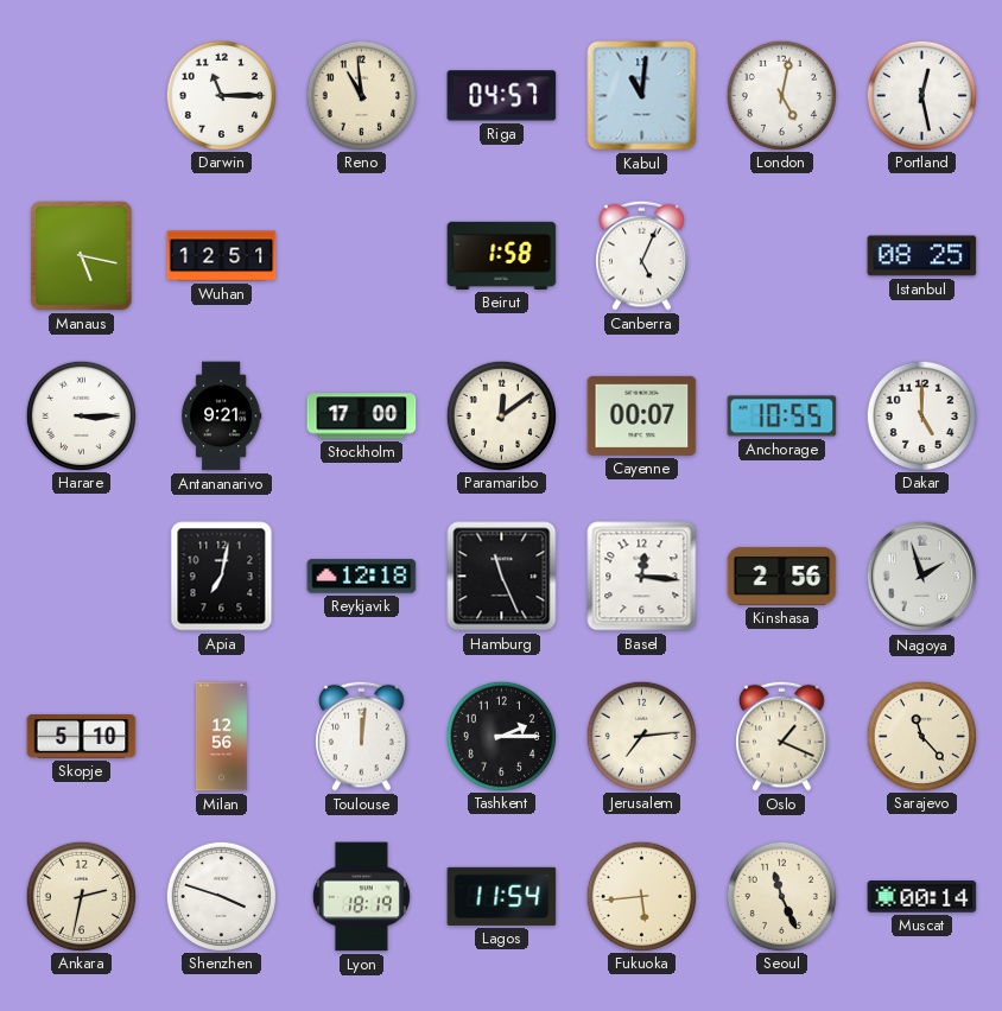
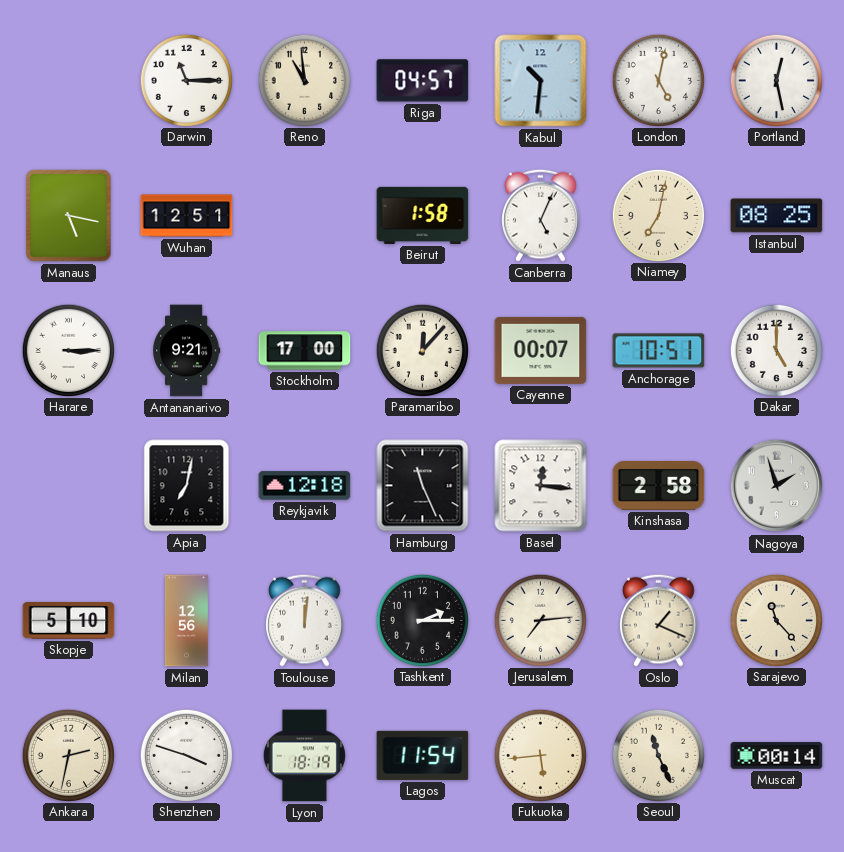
Kabul: 11:01 -> 10:31
Niamey: none -> 7:02
Paramaribo: 12:09 -> 12:07
Anchorage: 10:55 -> 10:51
Kinshasa: 2:56 -> 2:58
